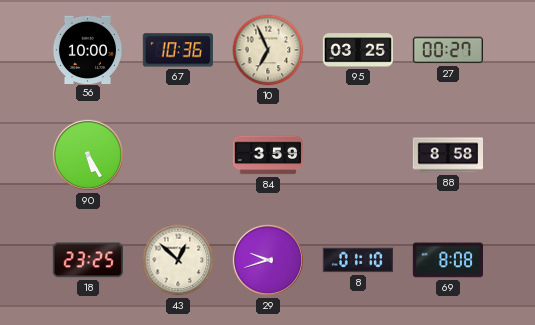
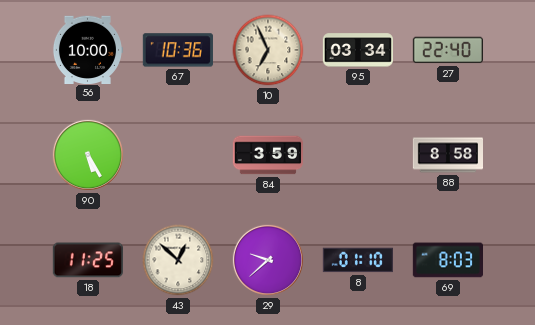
95: 03:25 -> 03:34
27: 00:27 -> 22:40
18: 23:25 -> 11:25
29: 9:42 -> 9:38
69: 8:08 -> 8:03
